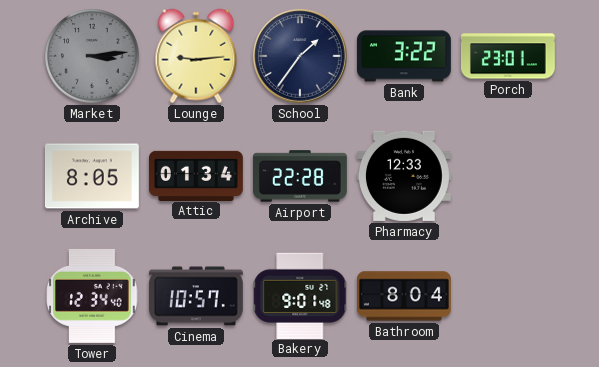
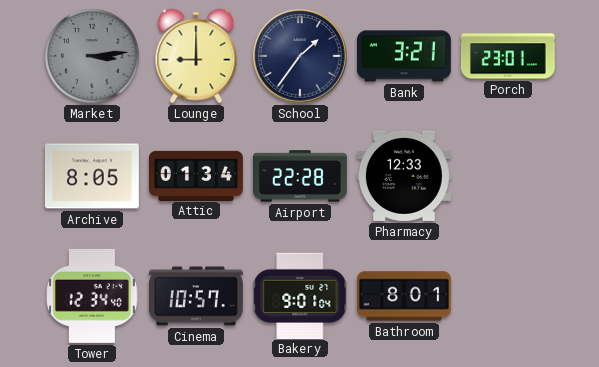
Lounge: 9:14 -> 9:00
Bank: 3:22 -> 3:21
Bakery: 9:01:48 -> 9:01:04
Bathroom: 8:04 -> 8:01
